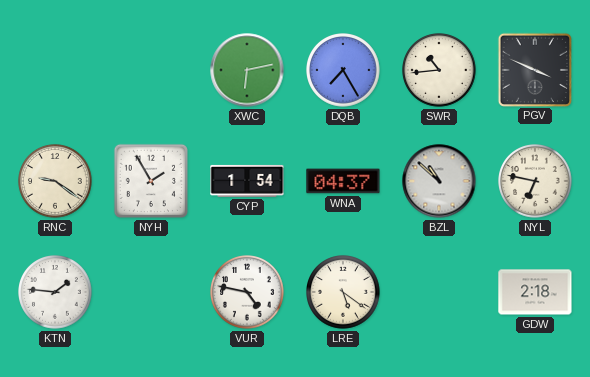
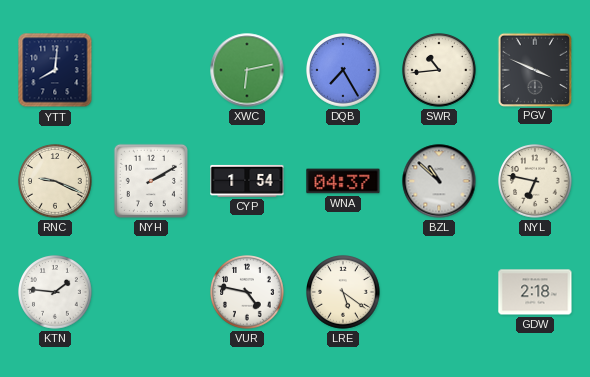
YTT: none -> 8:01
RNC: 9:21 -> 9:19
NYH: 1:55 -> 2:10
